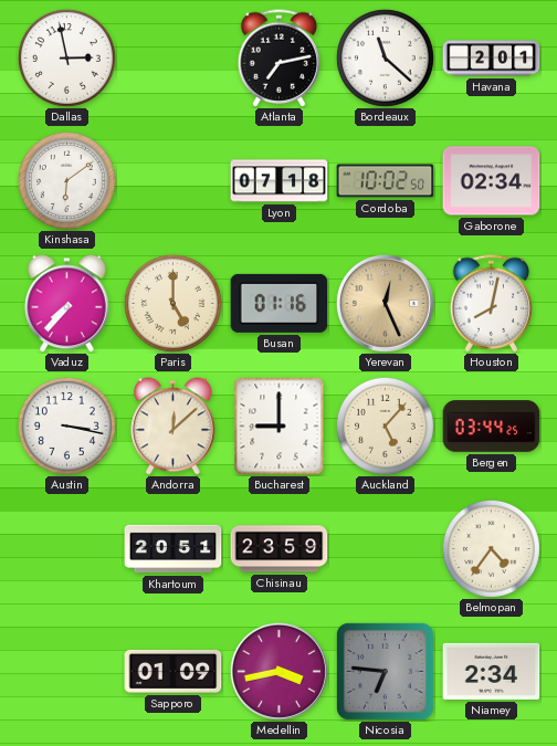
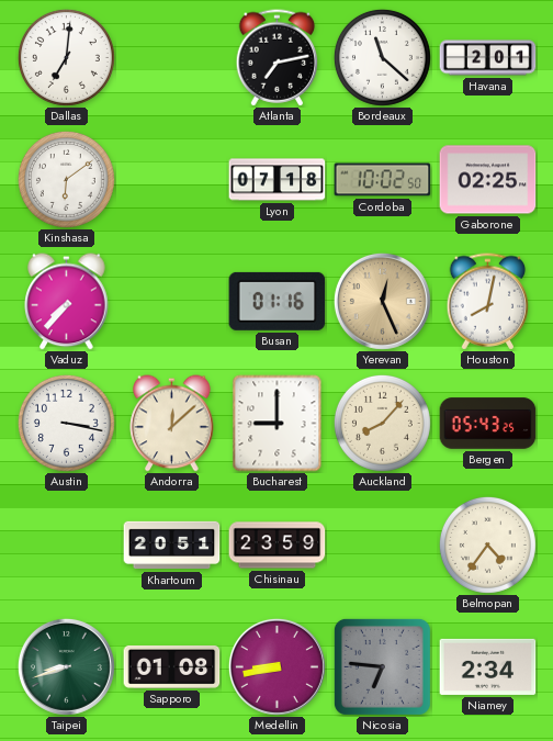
Dallas: 2:58 -> 7:01
Gaborone: 02:34 -> 02:25
Paris: 5:00 -> none
Auckland: 5:07 -> 8:07
Bergen: 03:44 -> 05:43
Taipei: none -> 8:42
Sapporo: 01:09 -> 01:08
Medellin: 3:43 -> 8:43
